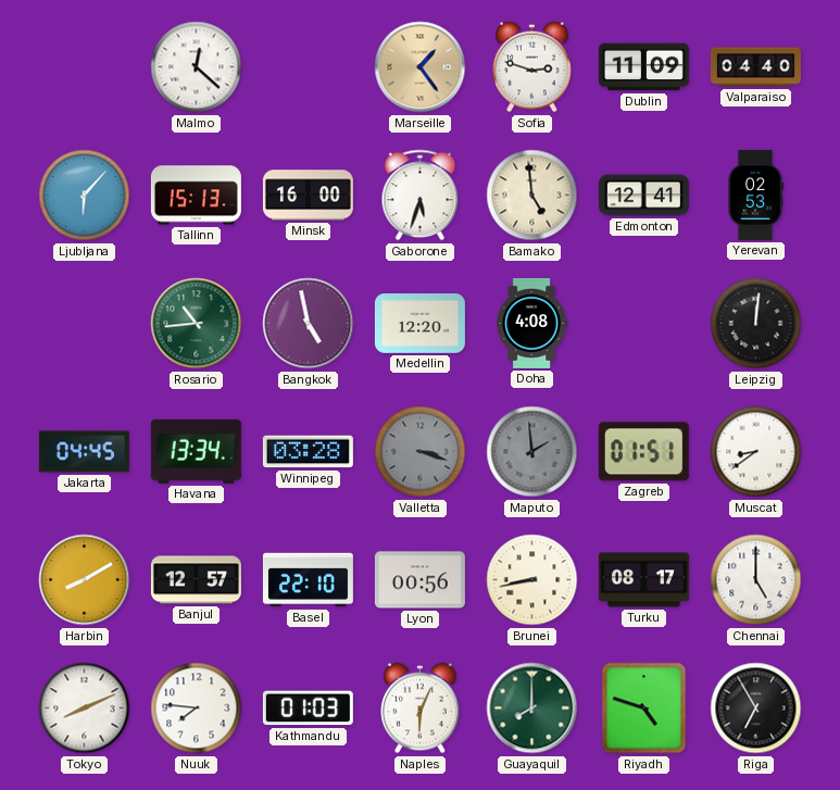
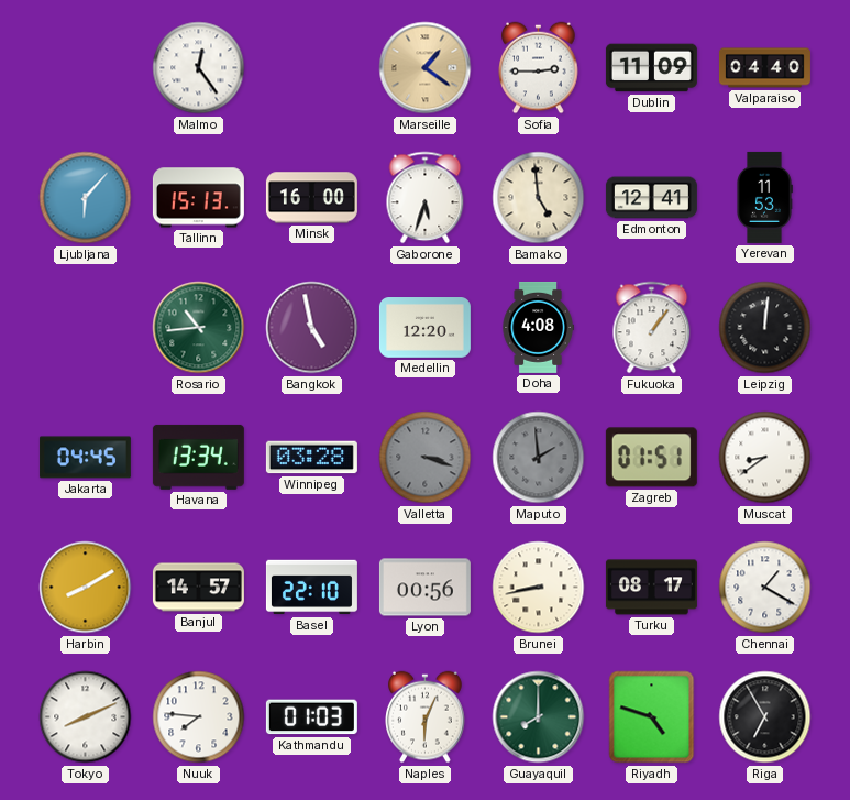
Malmo: 12:22 -> 12:24
Marseille: 1:24 -> 1:21
Sofia: 2:48 -> 2:45
Yerevan: 02:53 -> 11:53
Fukuoka: none -> 1:06
Banjul: 12:57 -> 14:57
Chennai: 5:00 -> 1:20
